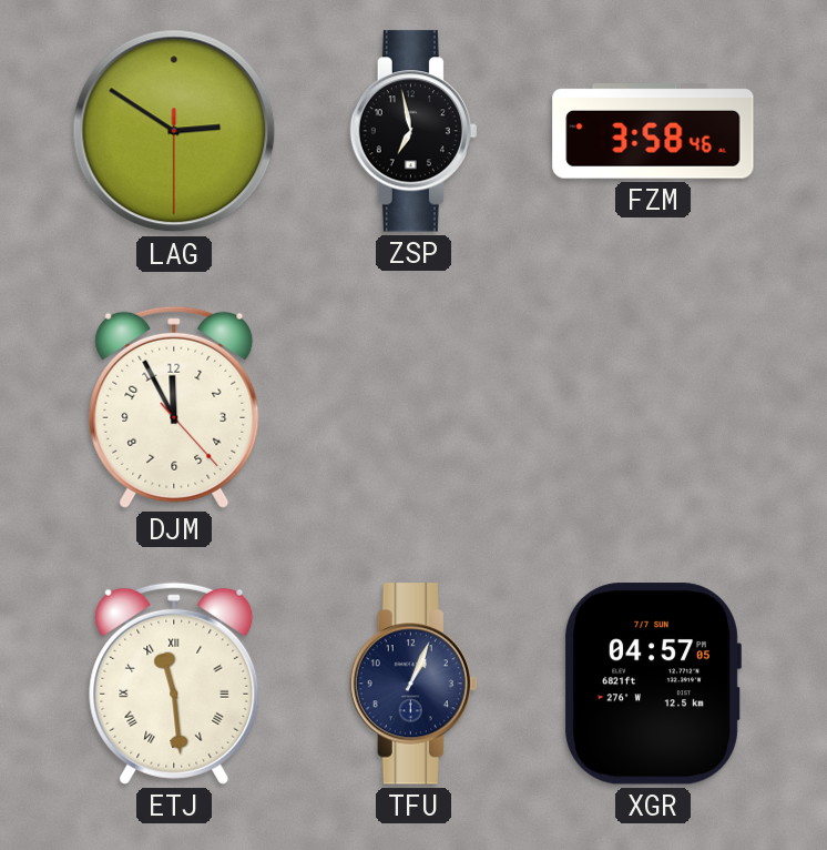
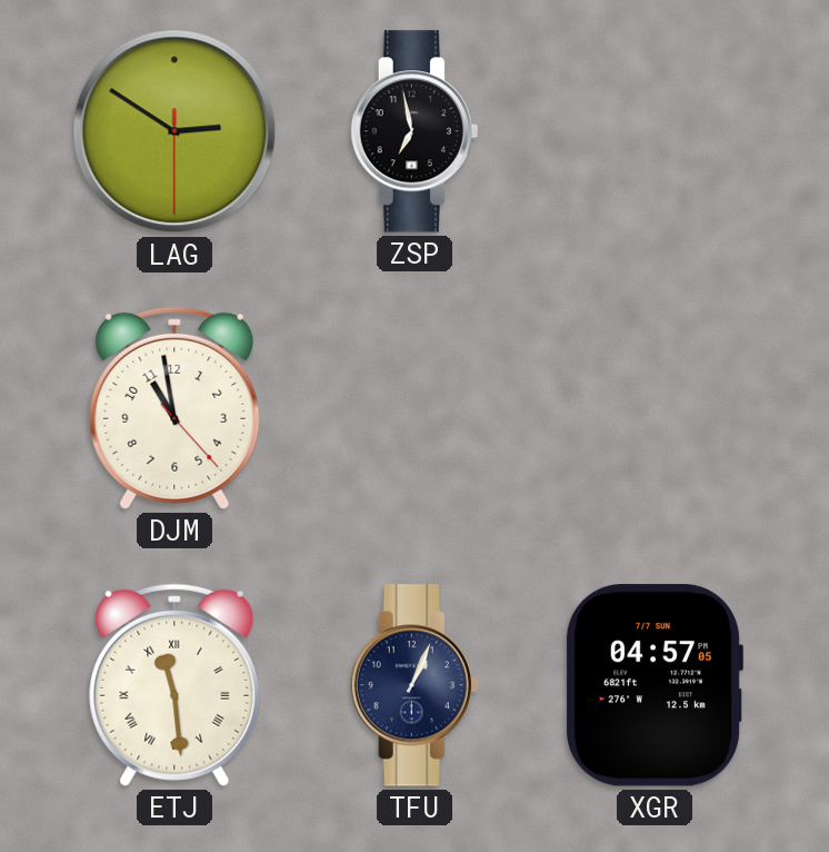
FZM: 3:58 -> none
DJM: 11:55 -> 10:58
